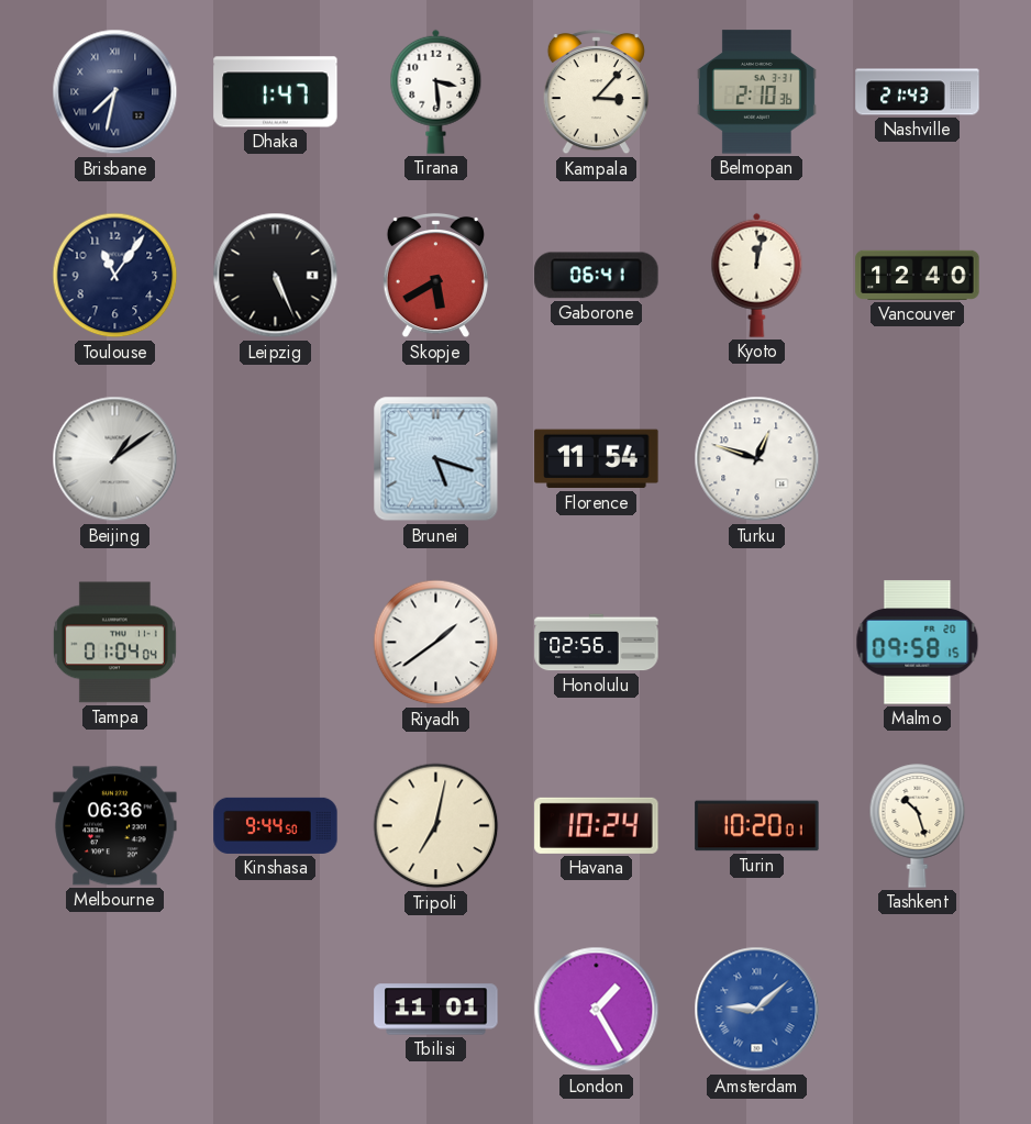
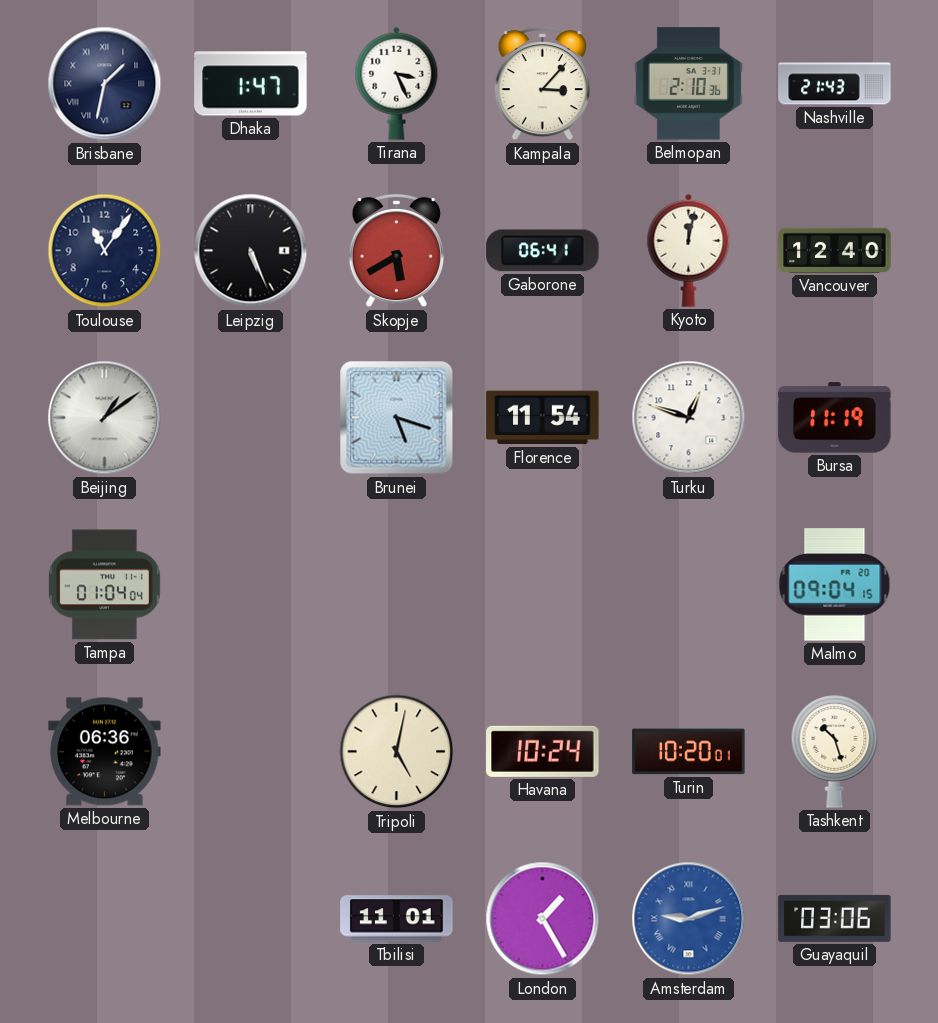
Brisbane: 7:32 -> 1:32
Tirana: 3:29 -> 3:26
Bursa: none -> 11:19
Riyadh: 1:39 -> none
Honolulu: 02:56 -> none
Malmo: 09:58 -> 09:04
Kinshasa: 9:44 -> none
Tripoli: 7:02 -> 5:02
Amsterdam: 9:08 -> 9:12
Guayaquil: none -> 03:06
